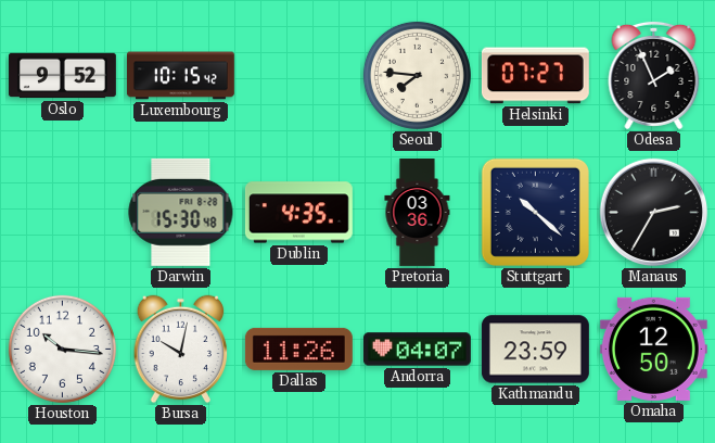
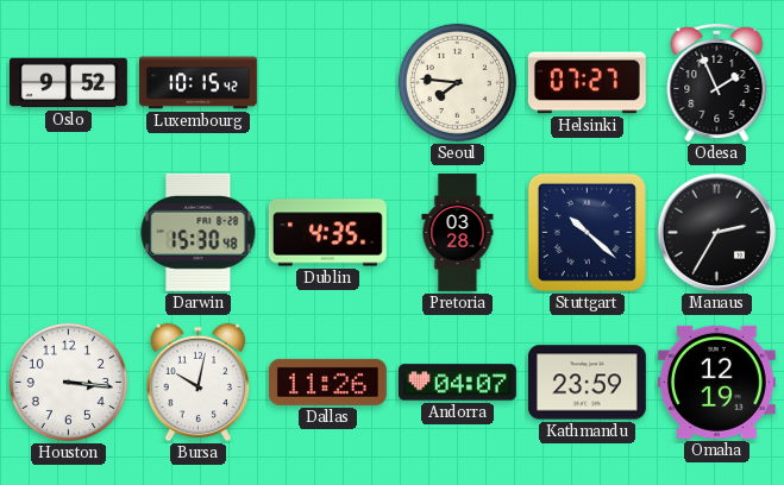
Pretoria: 03:36 -> 03:28
Houston: 10:16 -> 3:16
Omaha: 12:50 -> 12:19
